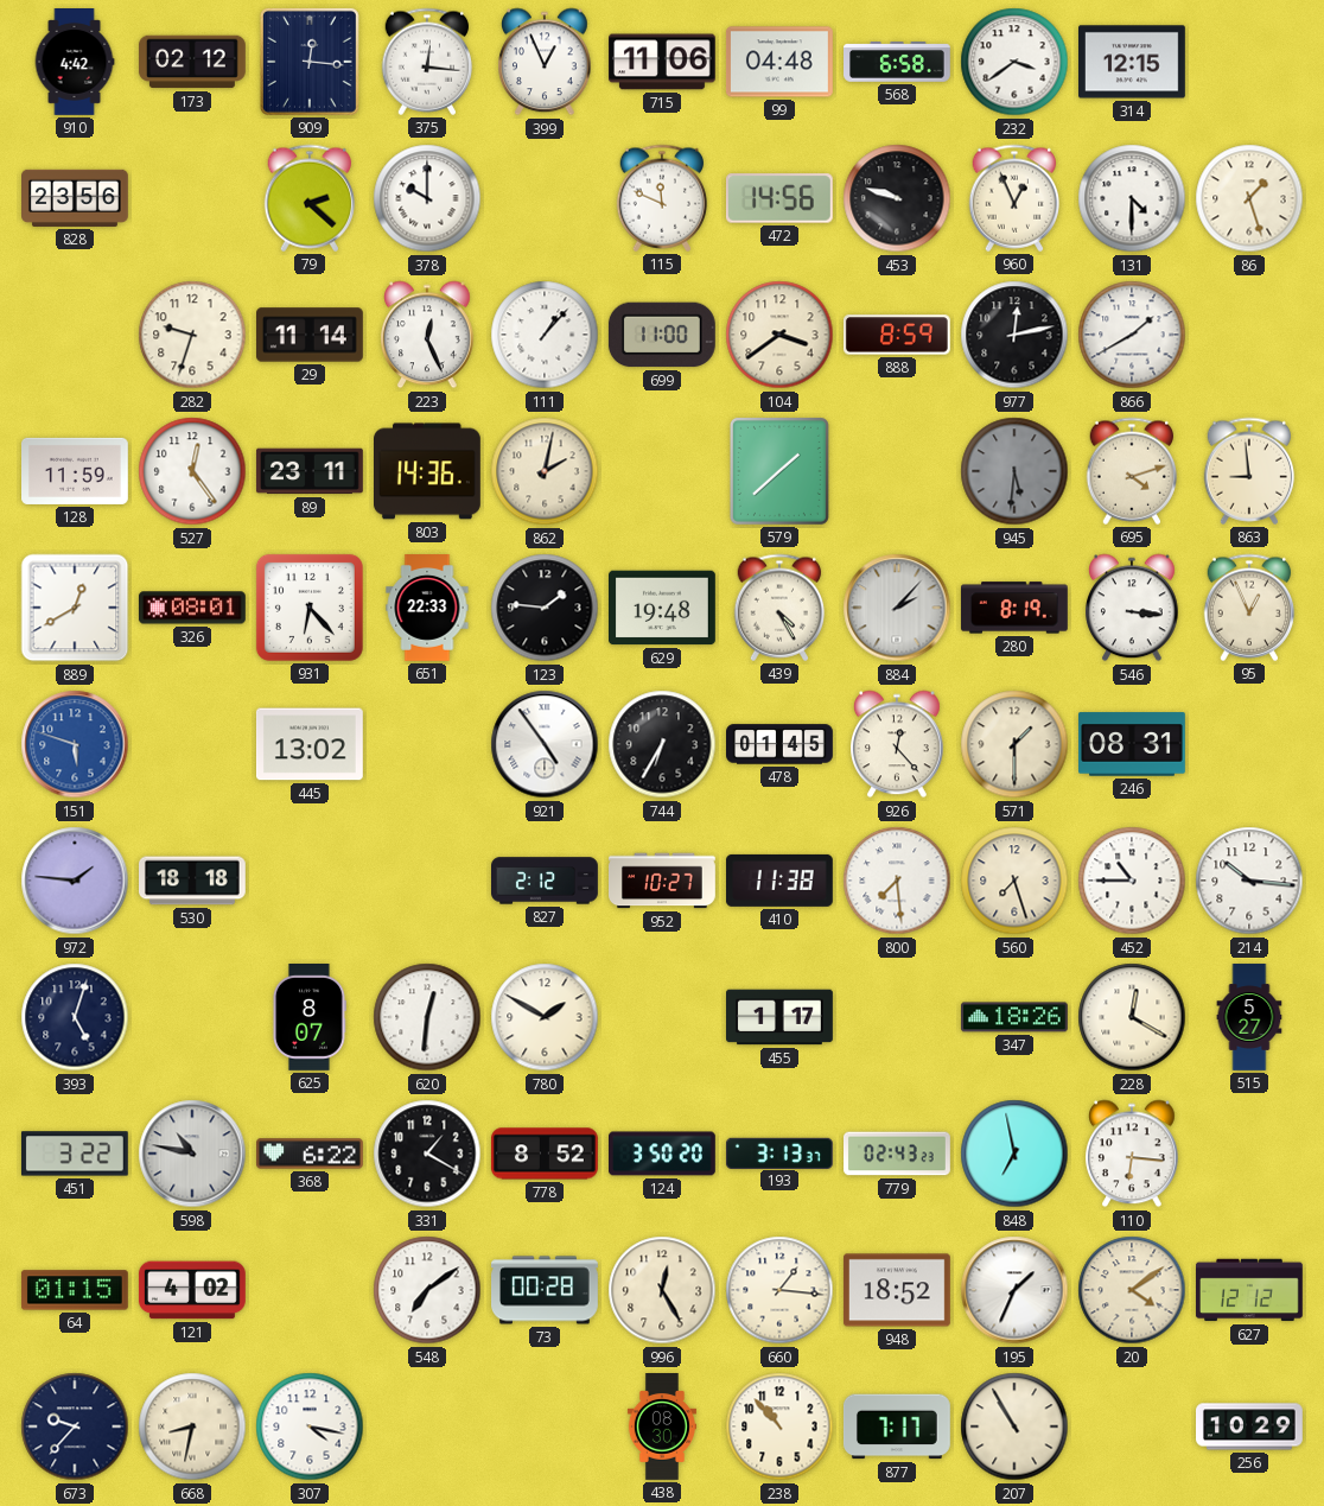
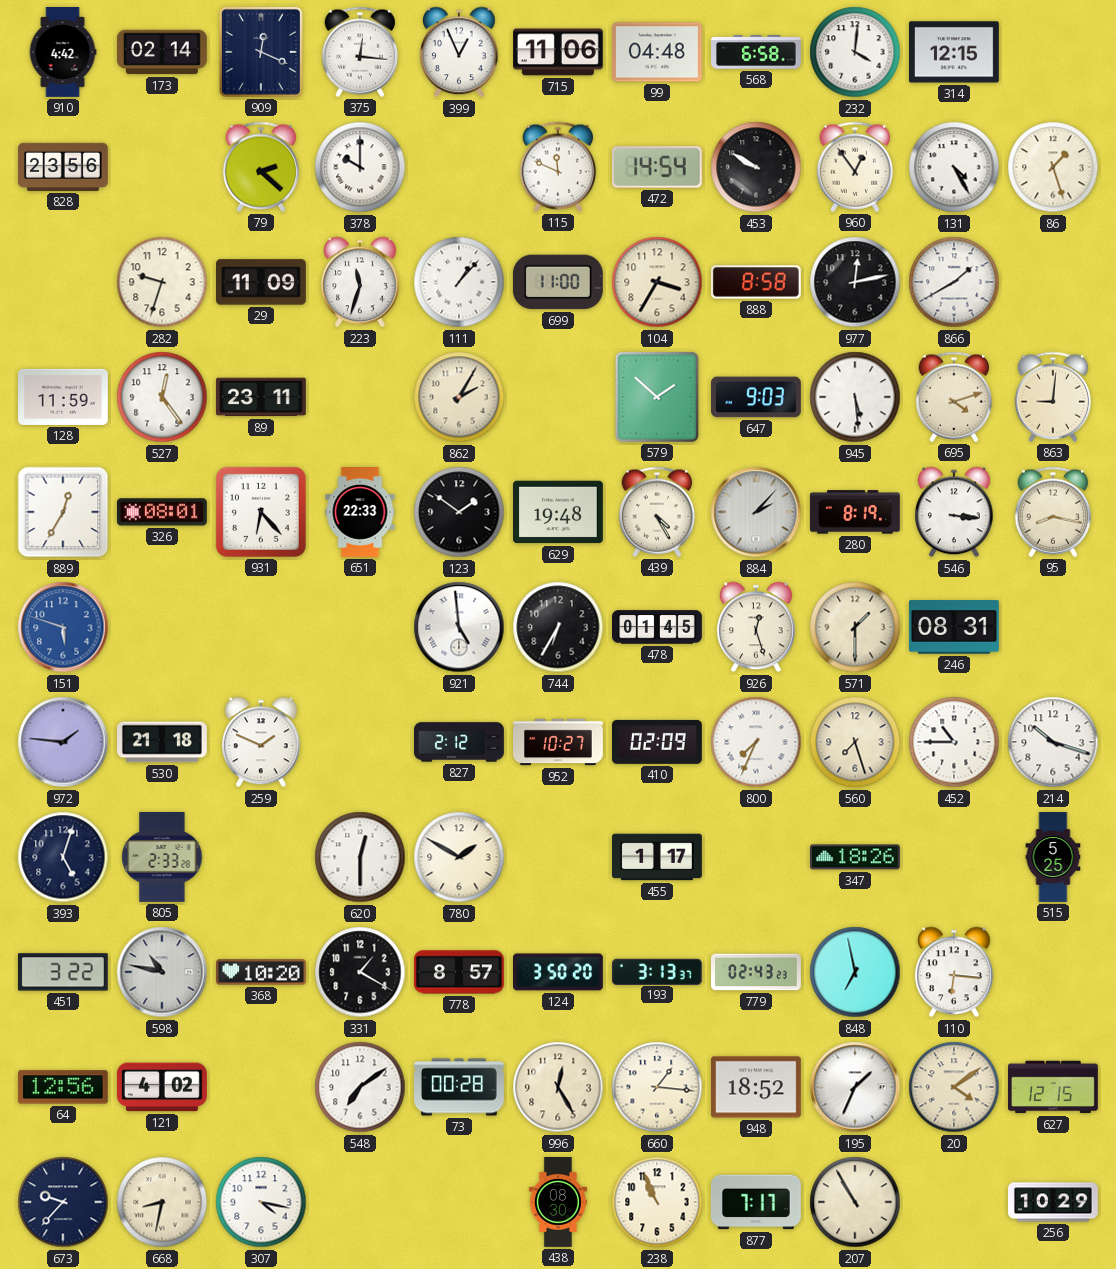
173: 02:12 -> 02:14
909: 12:16 -> 12:19
232: 3:39 -> 4:01
472: 14:56 -> 14:54
453: 9:48 -> 9:50
960: 12:56 -> 12:54
131: 4:30 -> 4:25
29: 11:14 -> 11:09
223: 12:26 -> 11:33
104: 3:39 -> 3:35
888: 8:59 -> 8:58
803: 14:36 -> none
862: 2:02 -> 2:05
579: 1:38 -> 1:52
647: none -> 9:03
945: 5:31 -> 5:29
945 dial: grey -> white
863: 8:59 -> 9:01
889: 12:40 -> 12:35
123: 1:46 -> 1:51
95: 12:56 -> 8:17
445: 13:02 -> none
921: 4:54 -> 4:59
926: 12:23 -> 12:27
530: 18:18 -> 21:18
259: none -> 1:49
410: 11:38 -> 02:09
800: 7:29 -> 7:34
214: 10:16 -> 10:18
805: none -> 2:33
625: 8:07 -> none
620: 12:31 -> 12:30
228: 12:20 -> none
515: 5:27 -> 5:25
368: 6:22 -> 10:20
778: 8:52 -> 8:57
64: 01:15 -> 12:56
627: 12:12 -> 12:15
238: 10:53 -> 10:56
